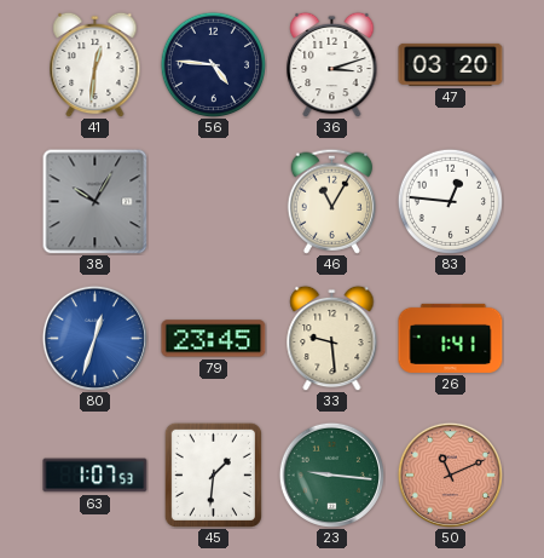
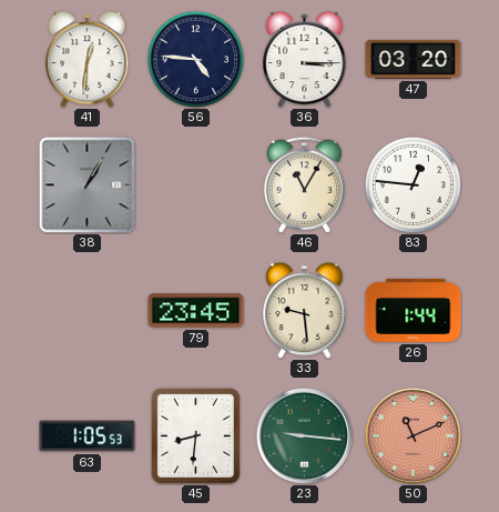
36: 3:12 -> 3:15
38: 10:05 -> 1:05
80: 12:33 -> none
26: 1:41 -> 1:44
63: 1:07 -> 1:05
45: 1:31 -> 8:31
